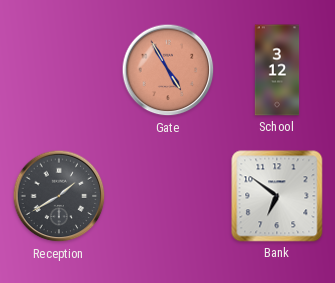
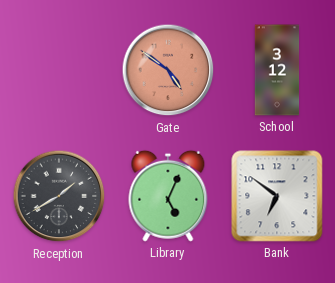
Gate: 4:55 -> 4:51
Library: none -> 5:04
